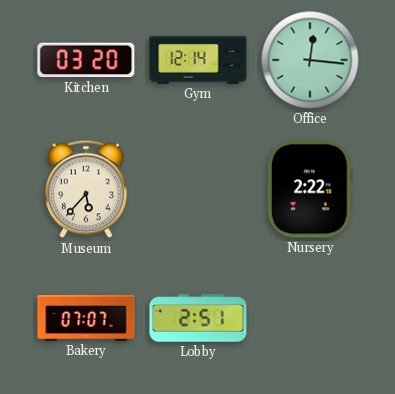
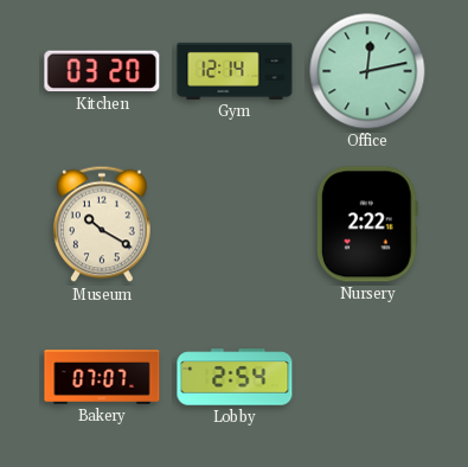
Office: 12:16 -> 12:13
Museum: 5:37 -> 10:20
Lobby: 2:51 -> 2:54
